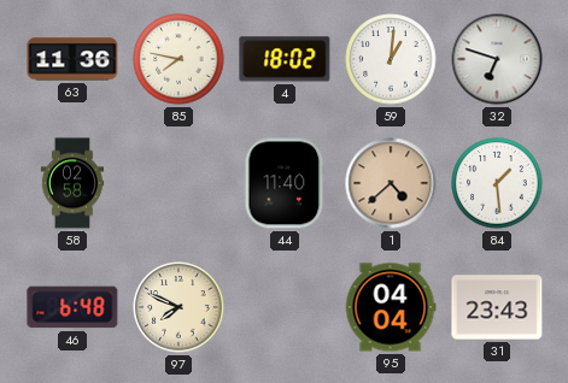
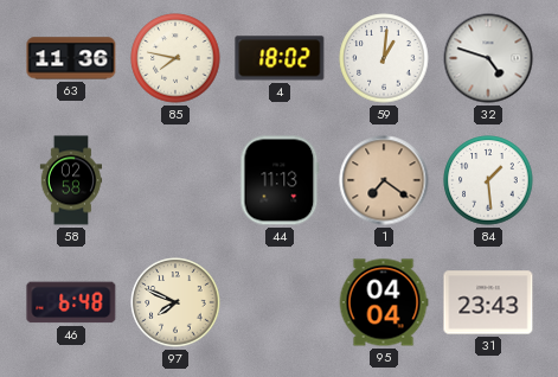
32: 6:48 -> 4:48
44: 11:40 -> 11:13
1: 4:38 -> 7:21
